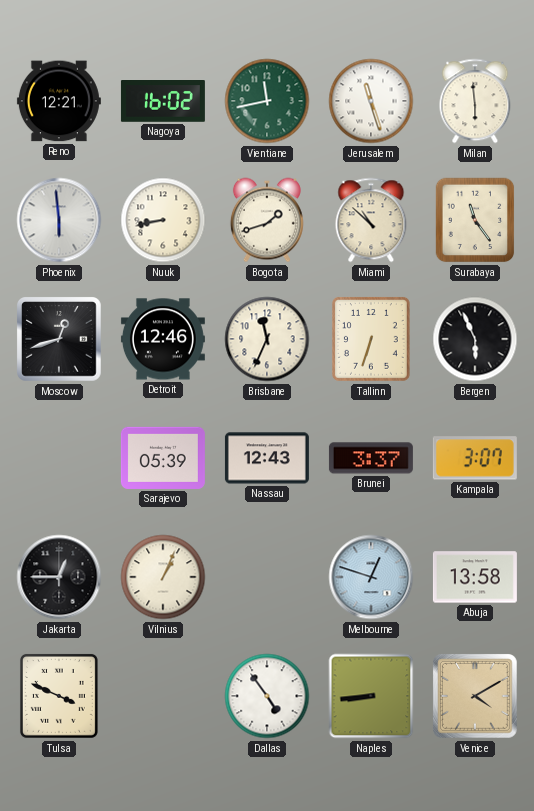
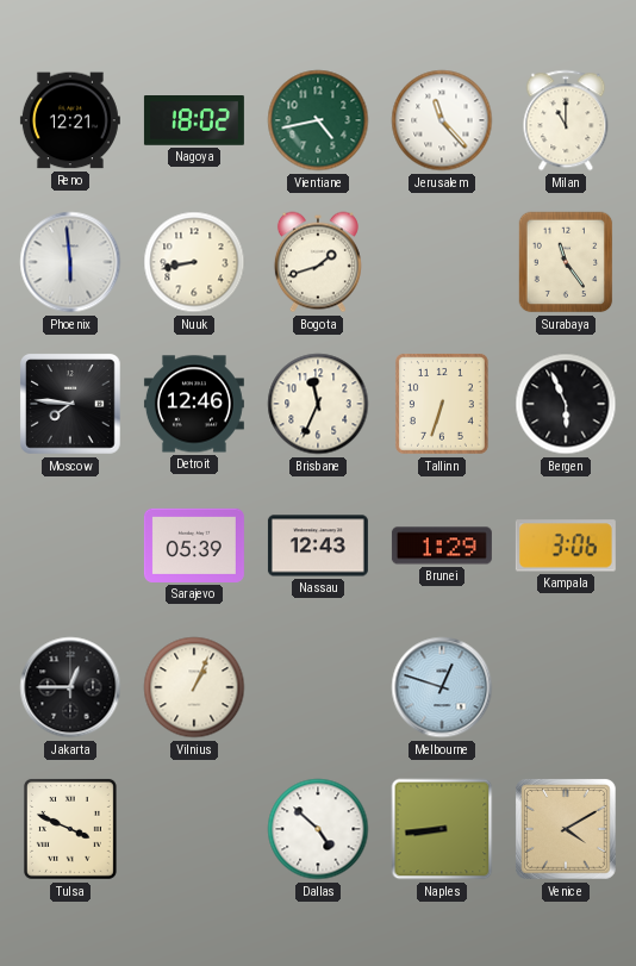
Nagoya: 16:02 -> 18:02
Vientiane: 11:43 -> 4:43
Jerusalem: 11:27 -> 11:23
Milan: 5:59 -> 11:00
Miami: 10:52 -> none
Moscow: 12:42 -> 7:46
Brunei: 3:37 -> 1:29
Kampala: 3:07 -> 3:06
Abuja: 13:58 -> none
Dallas: 4:54 -> 4:52
